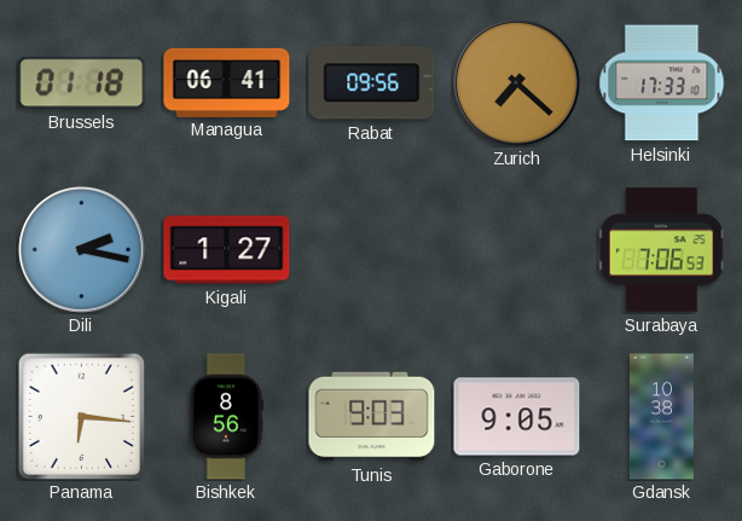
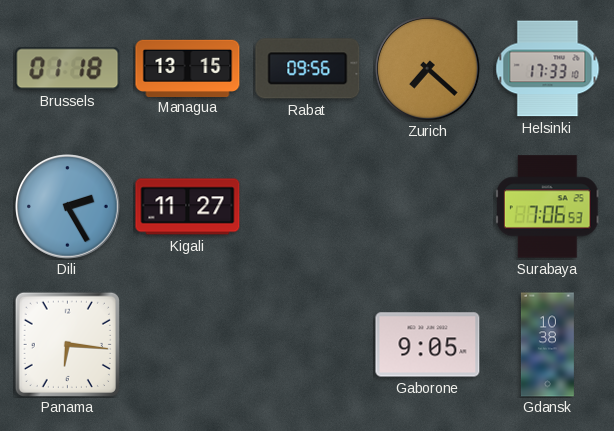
Managua: 06:41 -> 13:15
Dili: 2:17 -> 2:25
Kigali: 1:27 -> 11:27
Bishkek: 8:56 -> none
Tunis: 9:03 -> none
